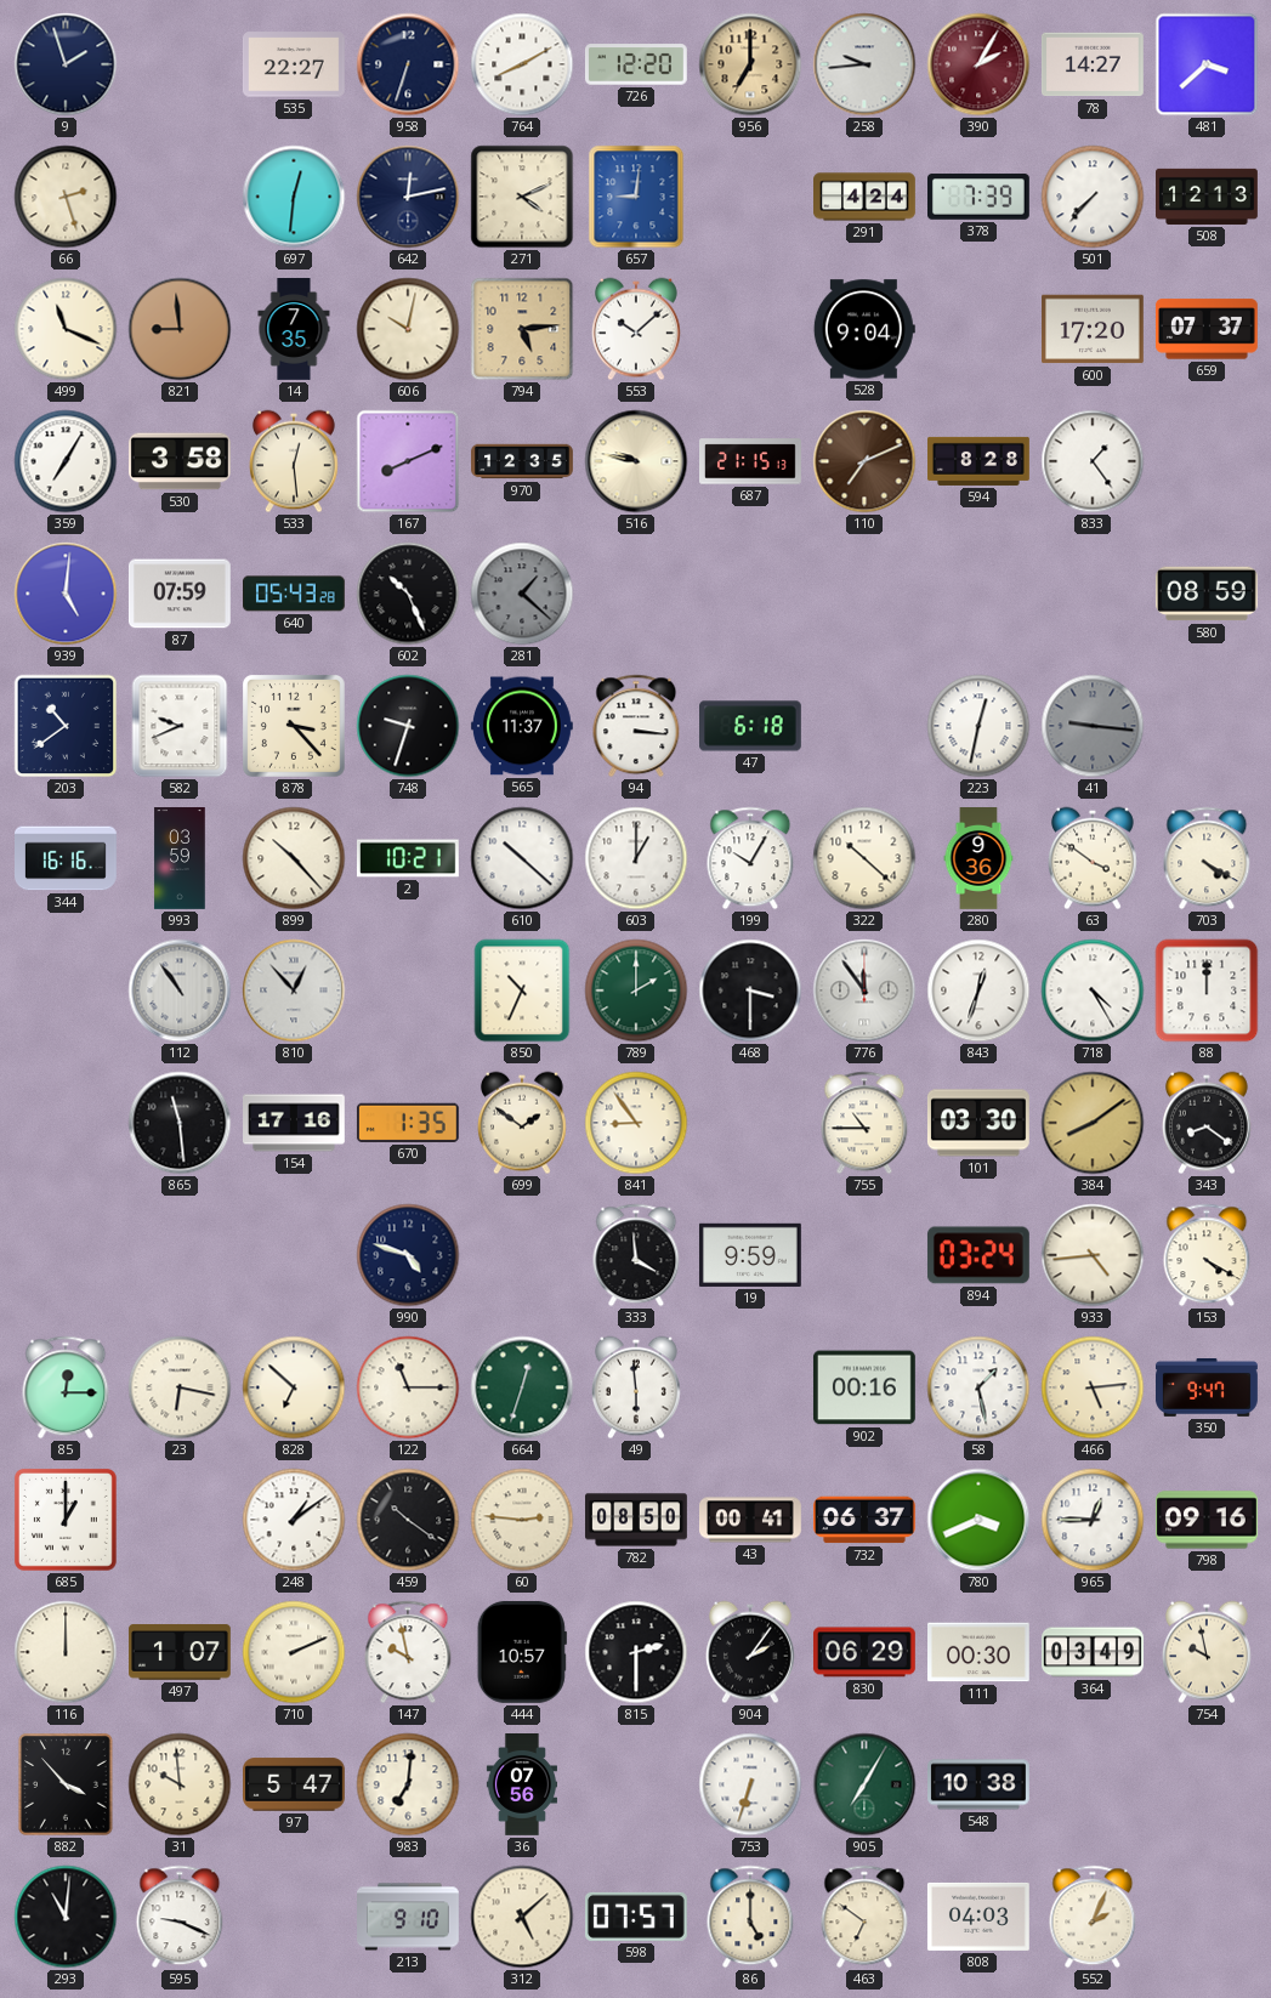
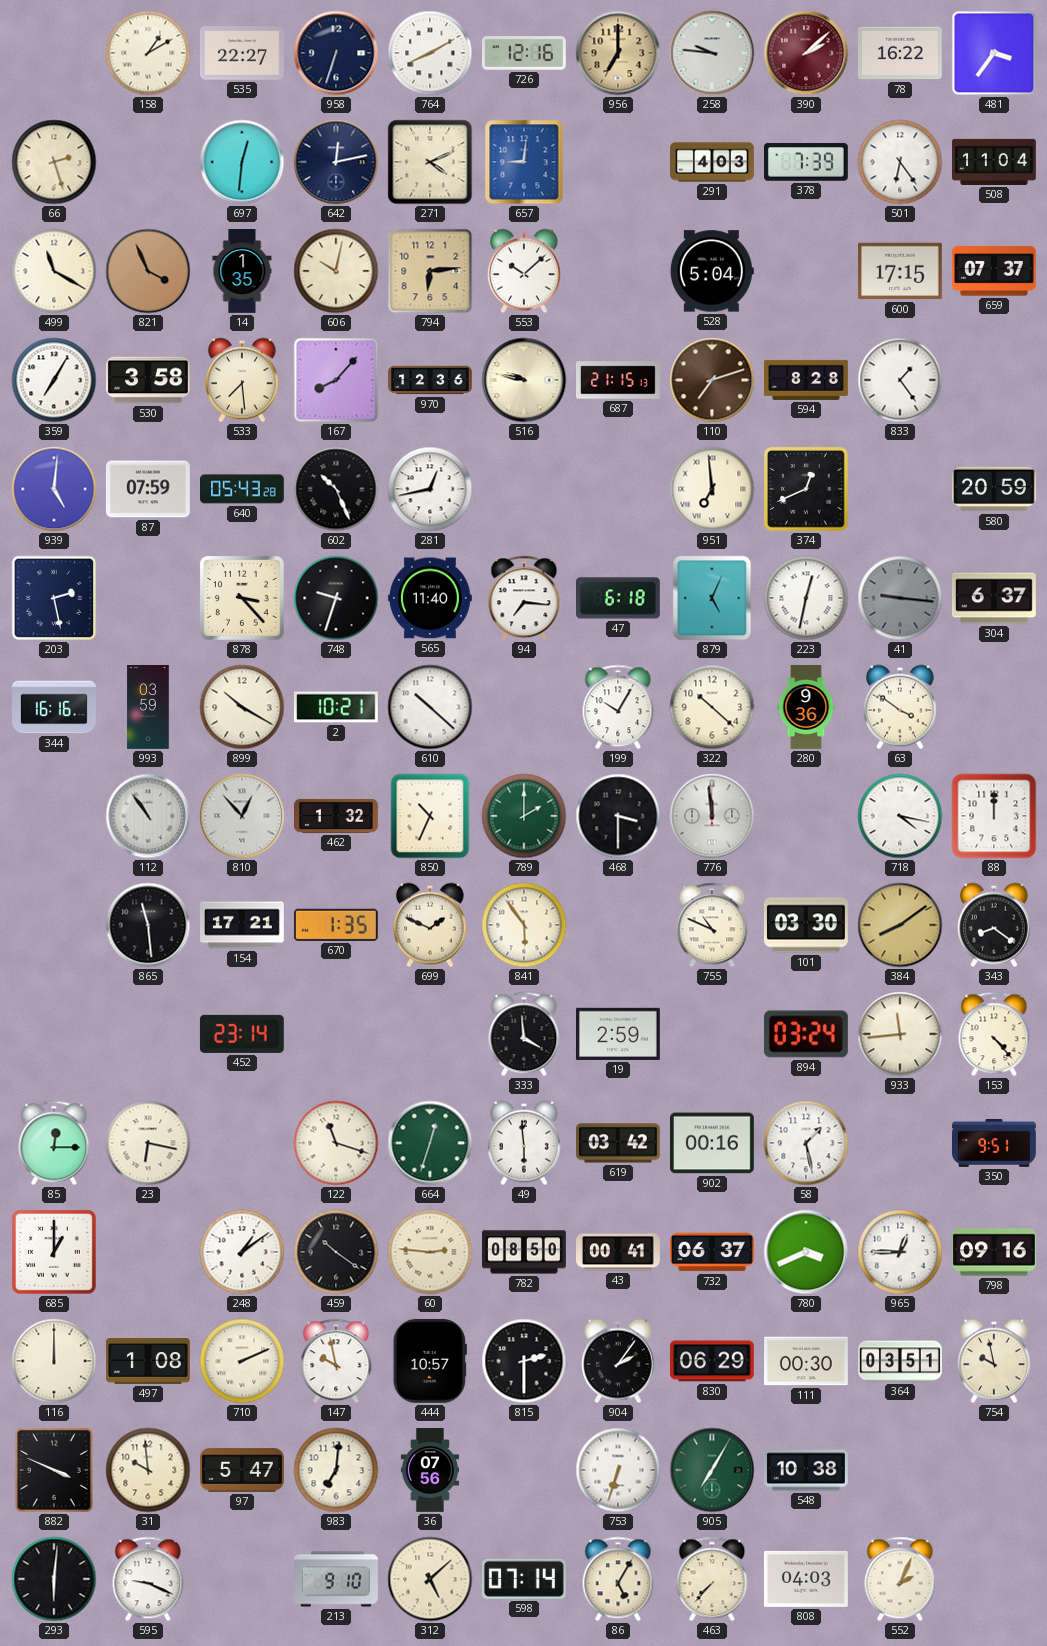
9: 1:57 -> none
158: none -> 1:10
726: 12:20 -> 12:16
258: 9:44 -> 9:46
390: 2:05 -> 2:08
78: 14:27 -> 16:22
481: 3:38 -> 3:36
291: 4:24 -> 4:03
501: 7:37 -> 6:24
508: 12:13 -> 11:04
499: 11:19 -> 11:20
821: 8:59 -> 3:56
14: 7:35 -> 1:35
794: 5:14 -> 6:14
528: 9:04 -> 5:04
600: 17:20 -> 17:15
533: 12:29 -> 7:29
167: 8:11 -> 8:07
970: 12:35 -> 12:36
110: 7:11 -> 7:12
281: 1:22 -> 12:43
281 dial: grey -> white
951: none -> 6:59
374: none -> 12:41
580: 08:59 -> 20:59
203: 10:39 -> 2:28
582: 9:41 -> none
565: 11:37 -> 11:40
94: 3:16 -> 7:16
879: none -> 5:04
304: none -> 6:37
899: 10:23 -> 10:20
603: 1:00 -> none
703: 4:20 -> none
462: none -> 1:32
776: 11:54 -> 11:59
843: 12:33 -> none
718: 4:25 -> 4:17
154: 17:16 -> 17:21
699: 1:51 -> 1:49
841: 8:54 -> 5:54
755: 10:45 -> 10:49
452: none -> 23:14
990: 4:48 -> none
19: 9:59 -> 2:59
933: 4:44 -> 11:44
153: 4:20 -> 4:23
828: 6:52 -> none
122: 11:15 -> 11:18
619: none -> 03:42
466: 5:14 -> none
350: 9:47 -> 9:51
497: 1:07 -> 1:08
364: 03:49 -> 03:51
882: 3:53 -> 3:49
293: 11:01 -> 6:01
598: 07:57 -> 07:14
86: 5:00 -> 5:05
463: 6:51 -> 7:37
